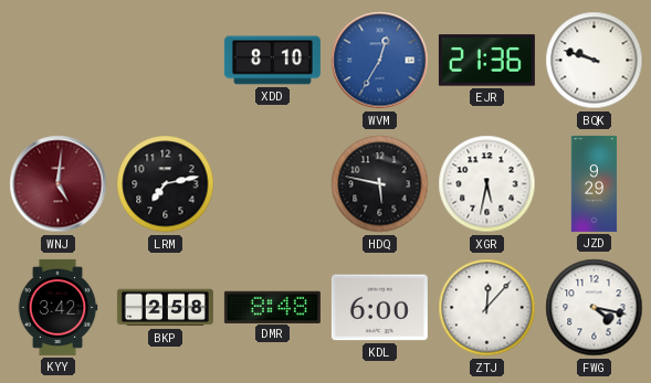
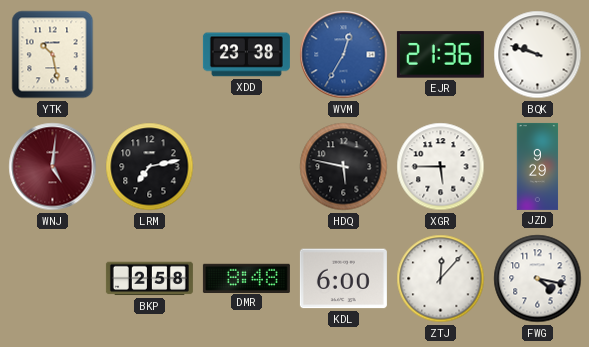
YTK: none -> 10:28
XDD: 8:10 -> 23:38
XGR: 5:32 -> 5:45
KYY: 3:42 -> none
